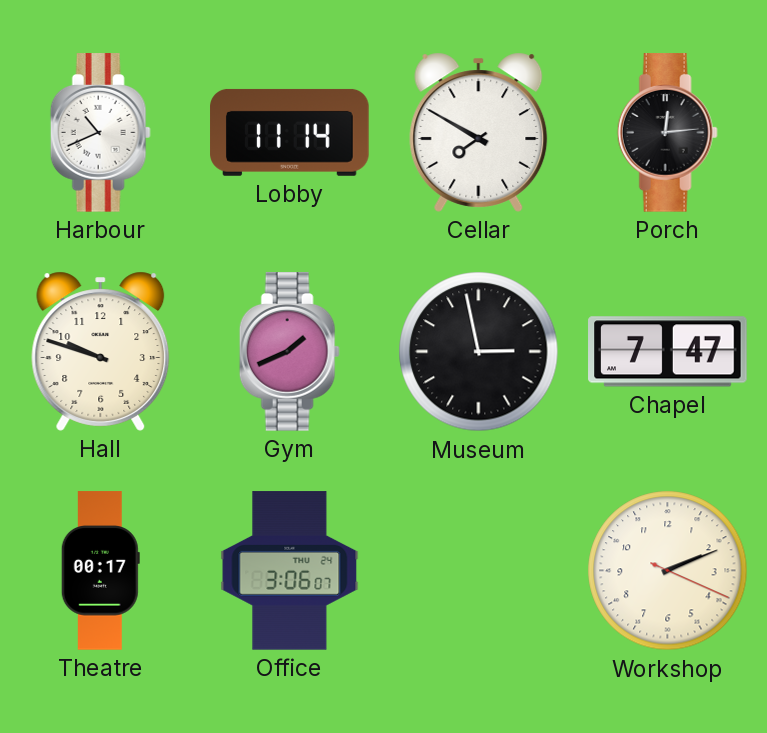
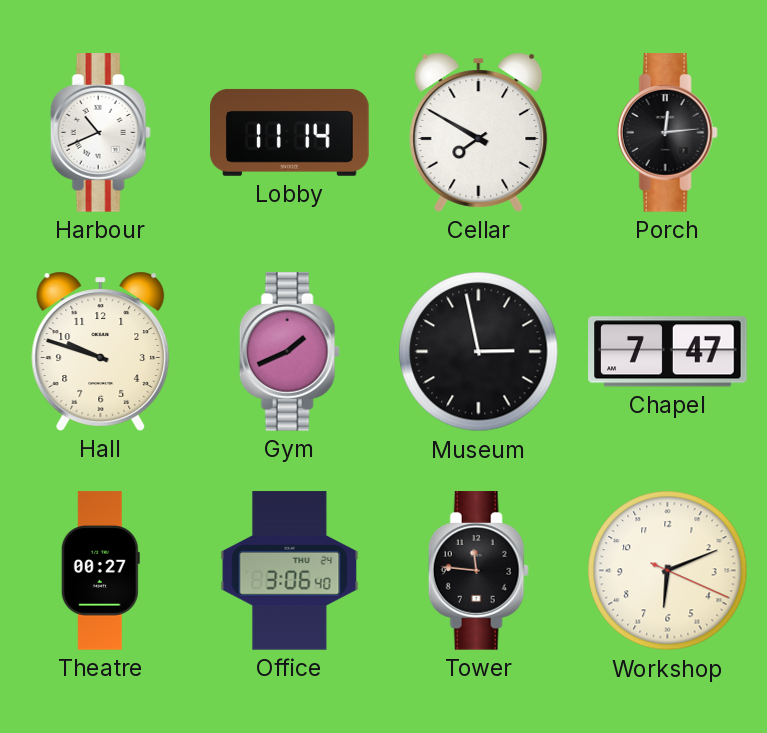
Theatre: 00:17 -> 00:27
Office: 3:06:07 -> 3:06:40
Tower: none -> 11:46
Workshop: 2:11 -> 6:11
